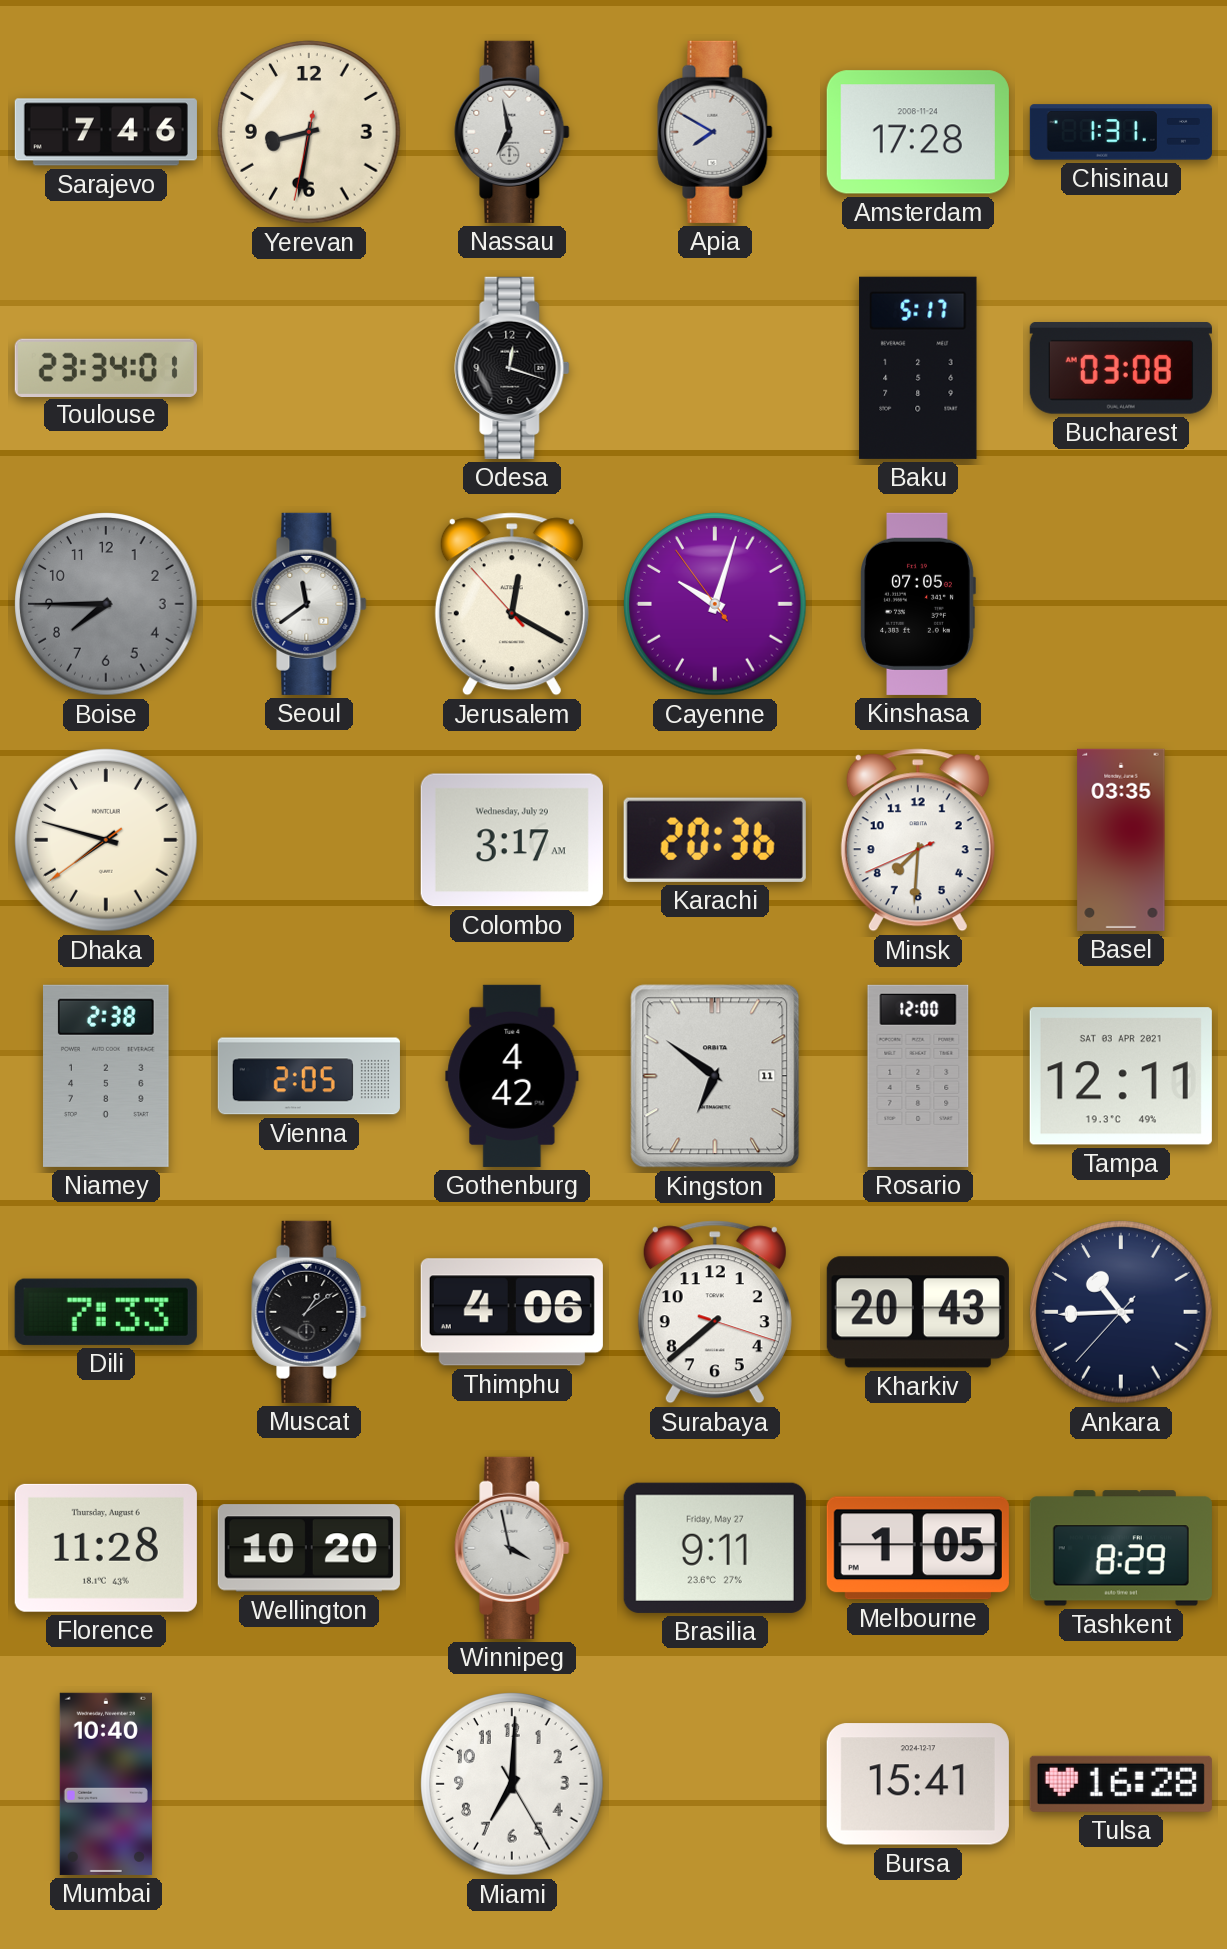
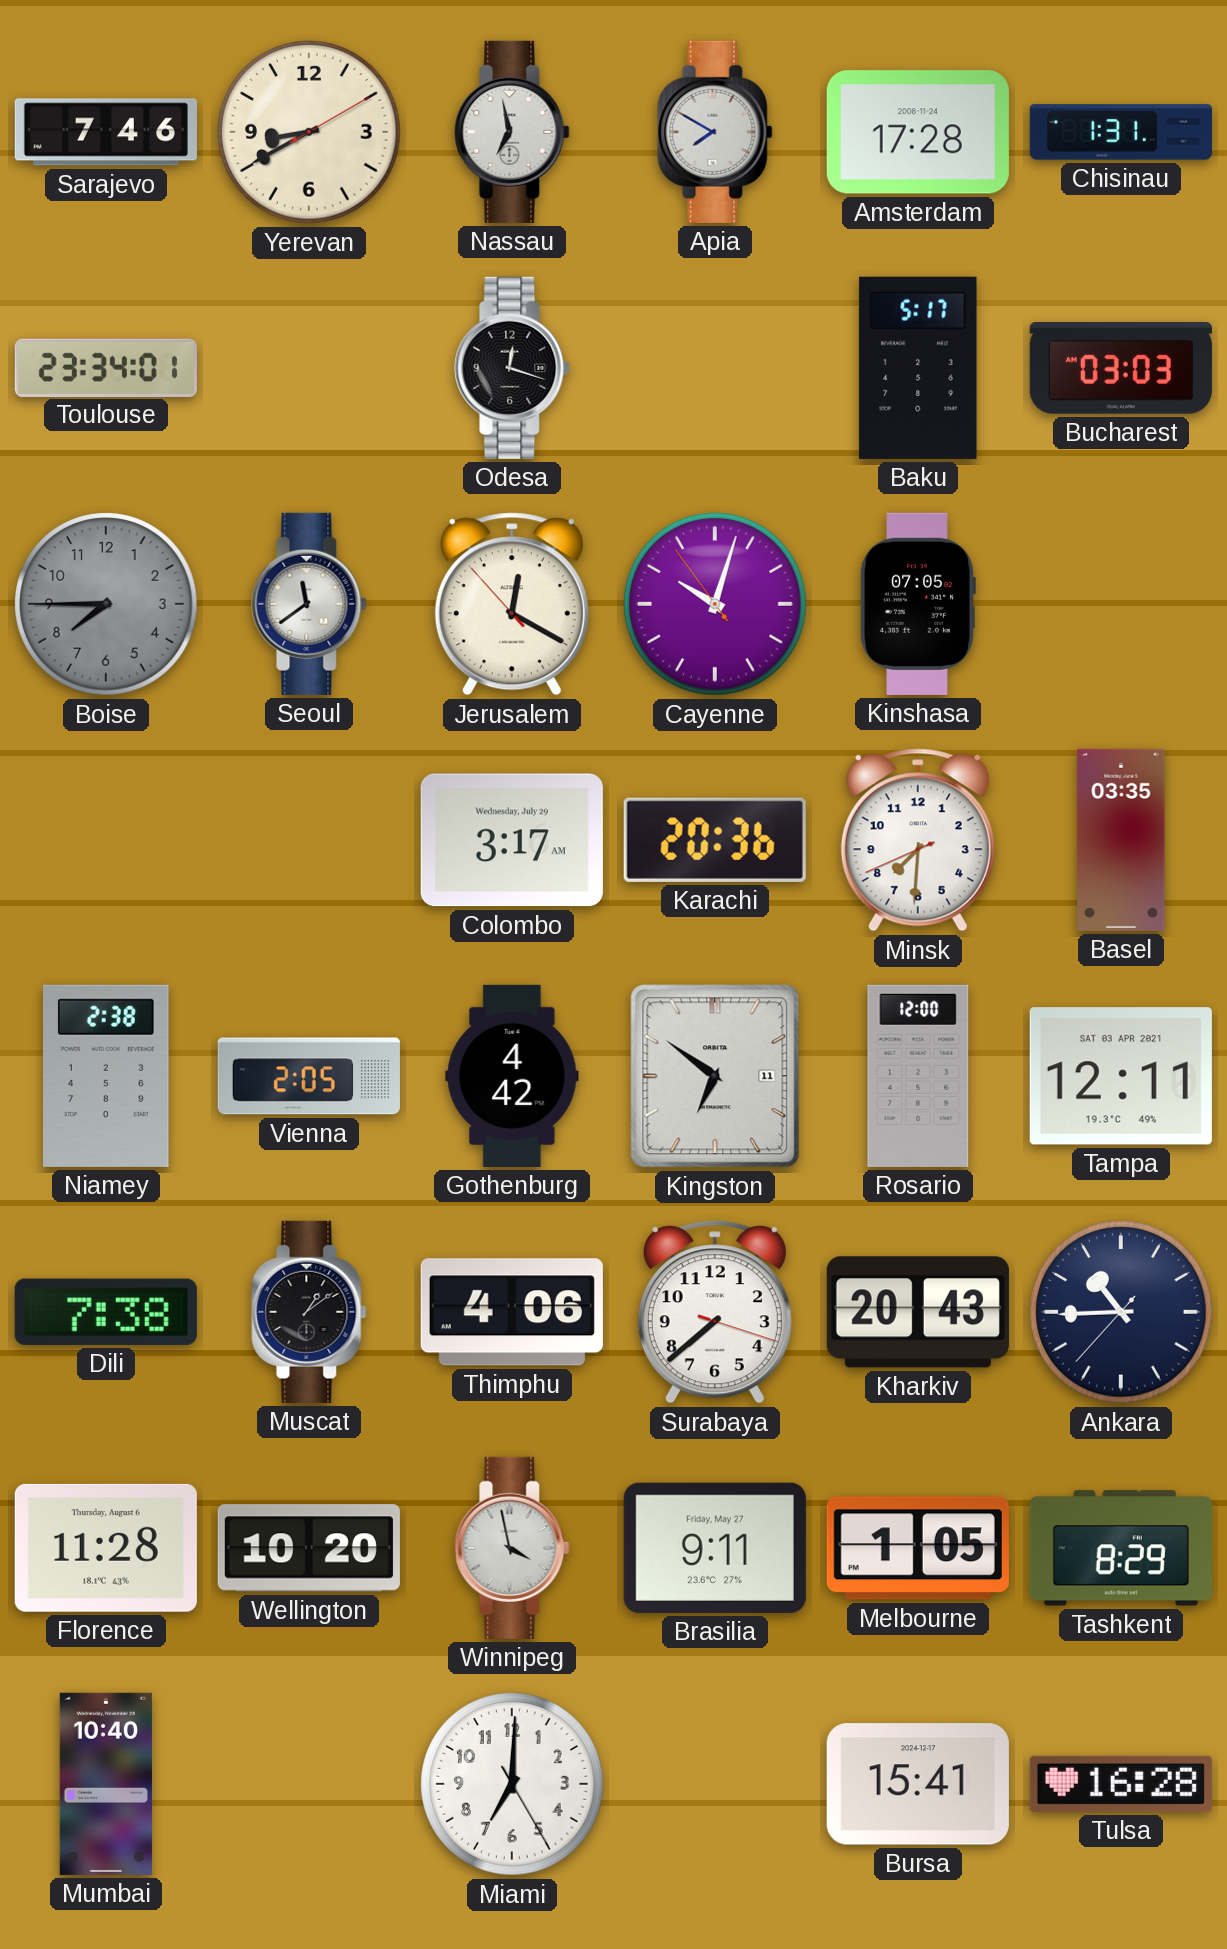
Yerevan: 8:31 -> 8:40
Bucharest: 03:08 -> 03:03
Dhaka: 7:47 -> none
Dili: 7:33 -> 7:38
